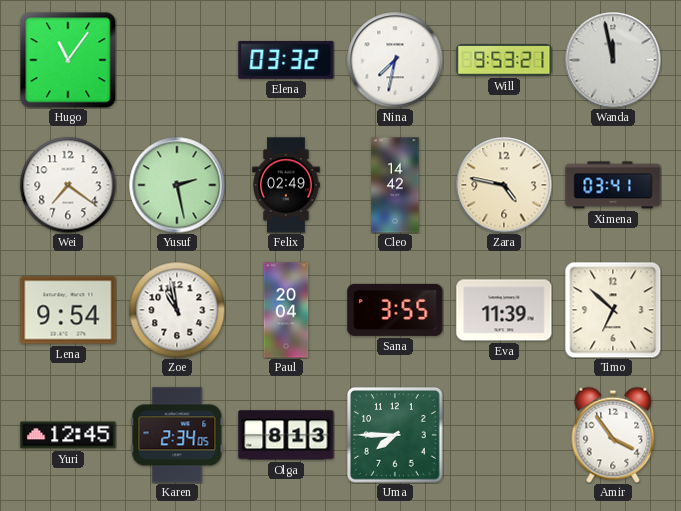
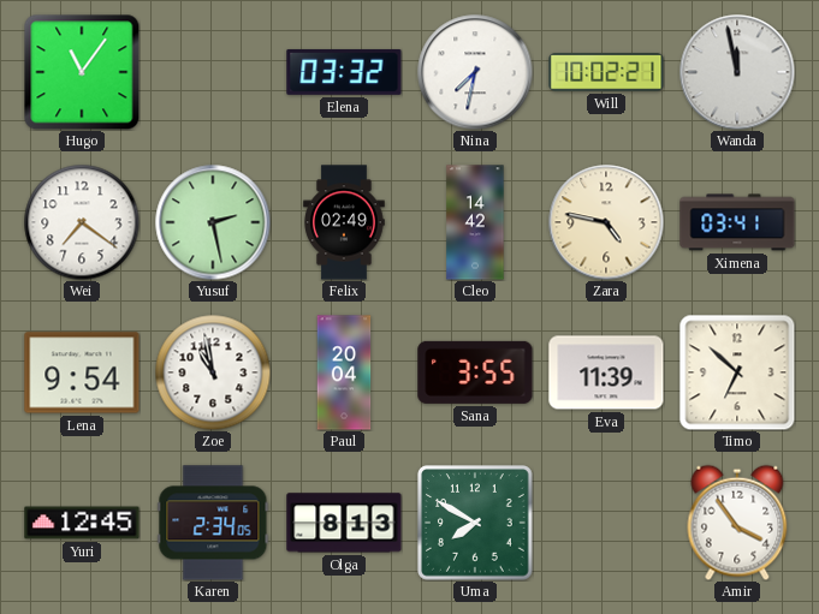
Will: 9:53 -> 10:02
Uma: 7:45 -> 7:50
